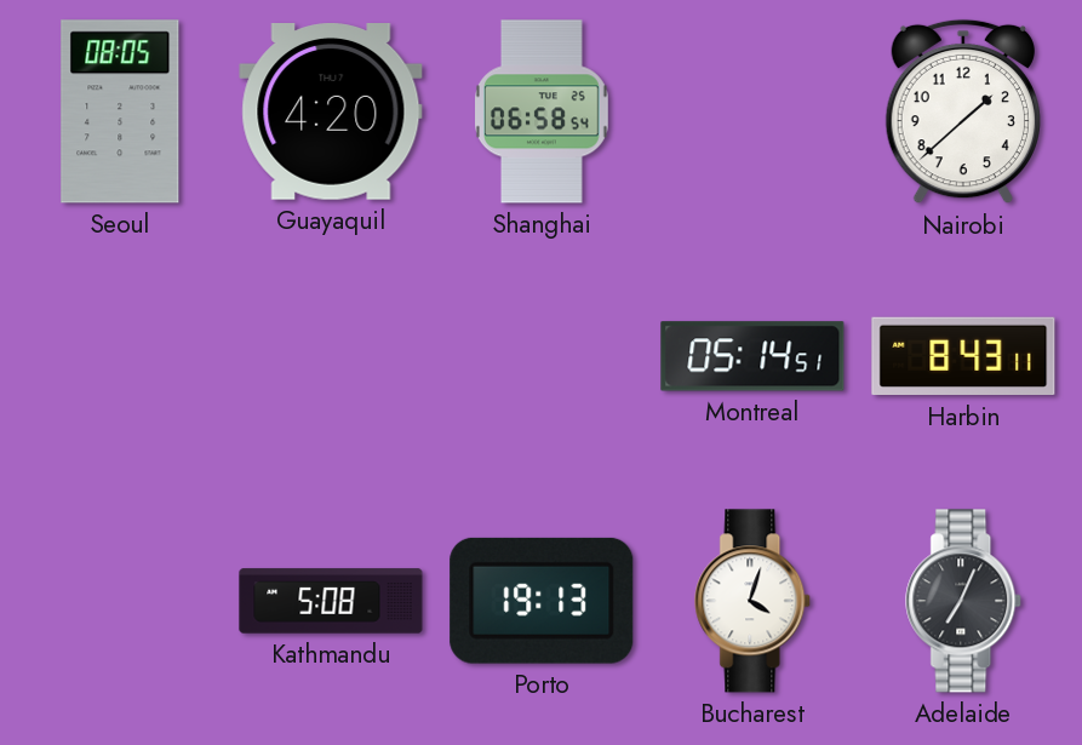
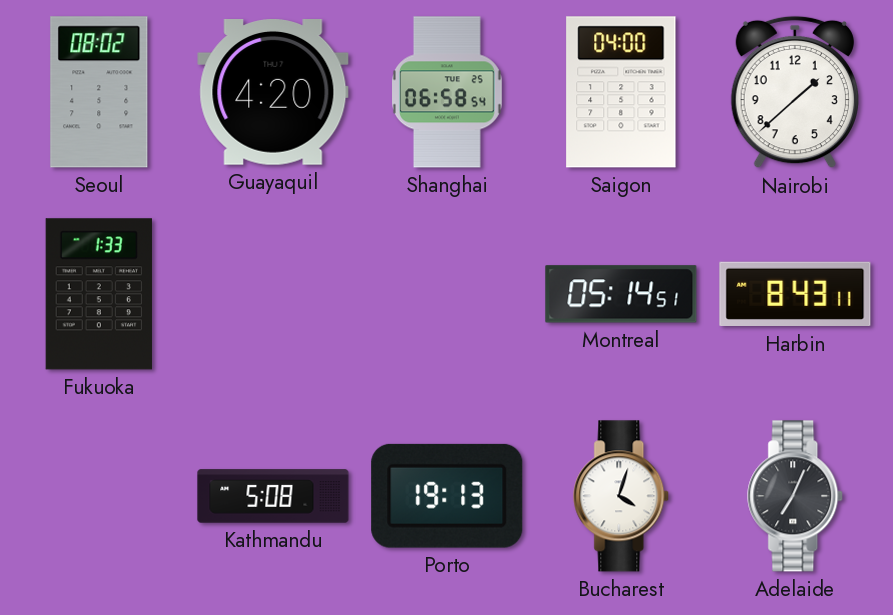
Seoul: 08:05 -> 08:02
Saigon: none -> 04:00
Fukuoka: none -> 1:33
